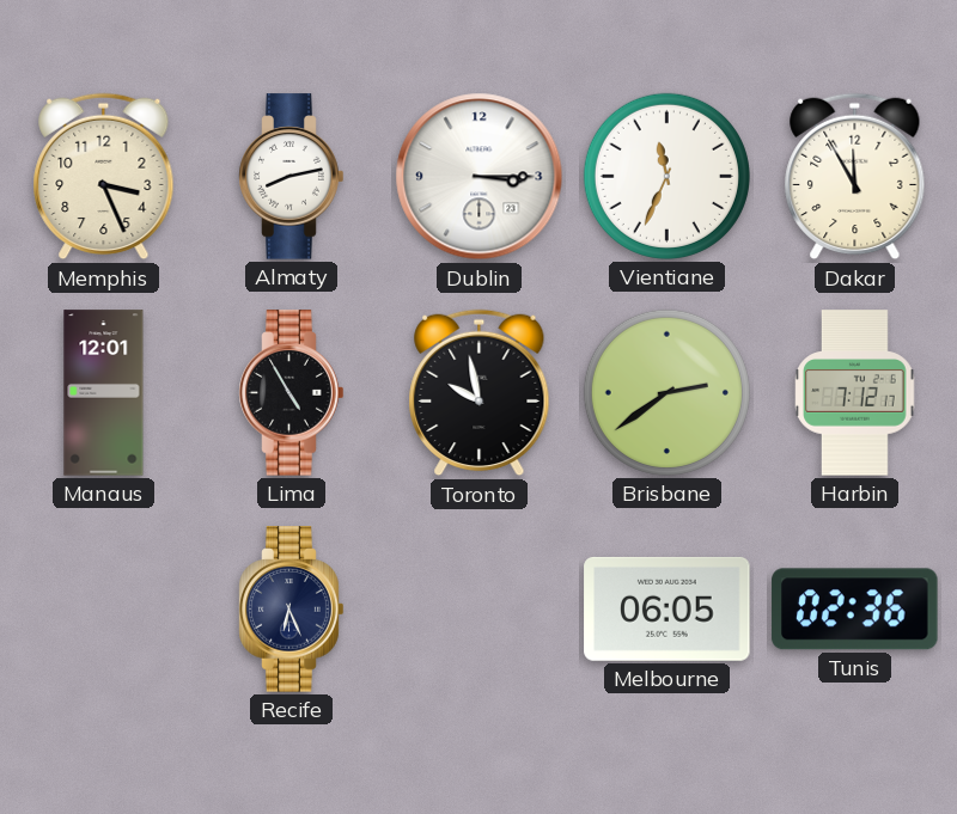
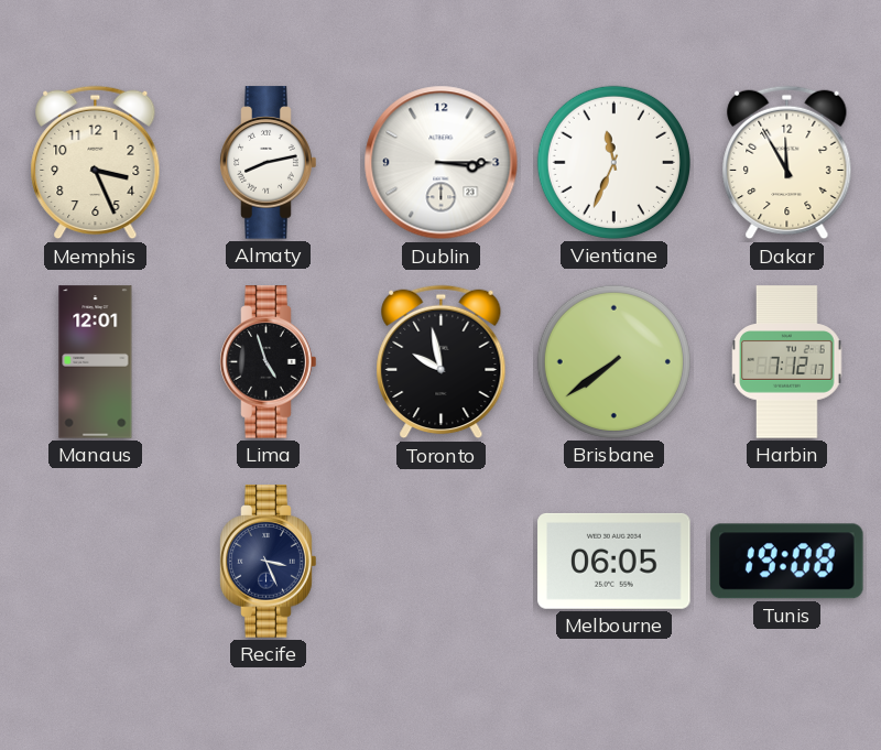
Lima: 4:55 -> 4:57
Brisbane: 2:39 -> 7:39
Recife: 6:26 -> 3:26
Tunis: 02:36 -> 19:08
